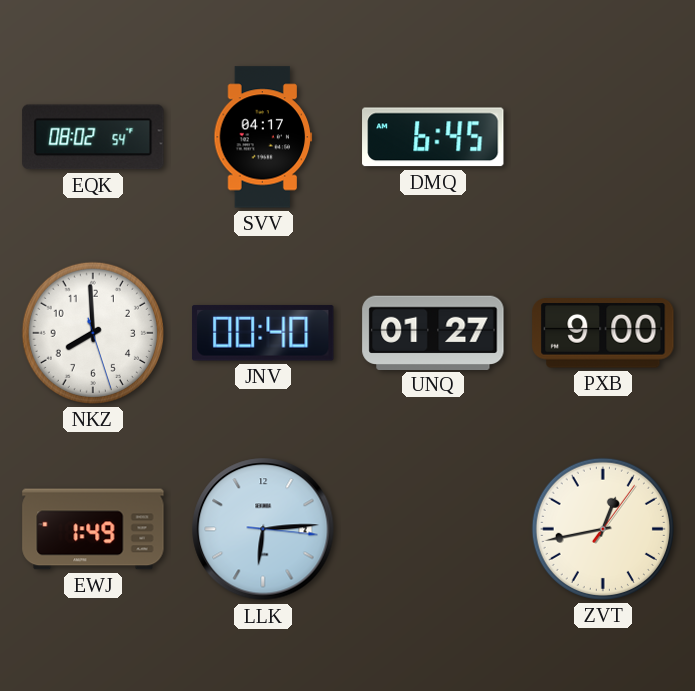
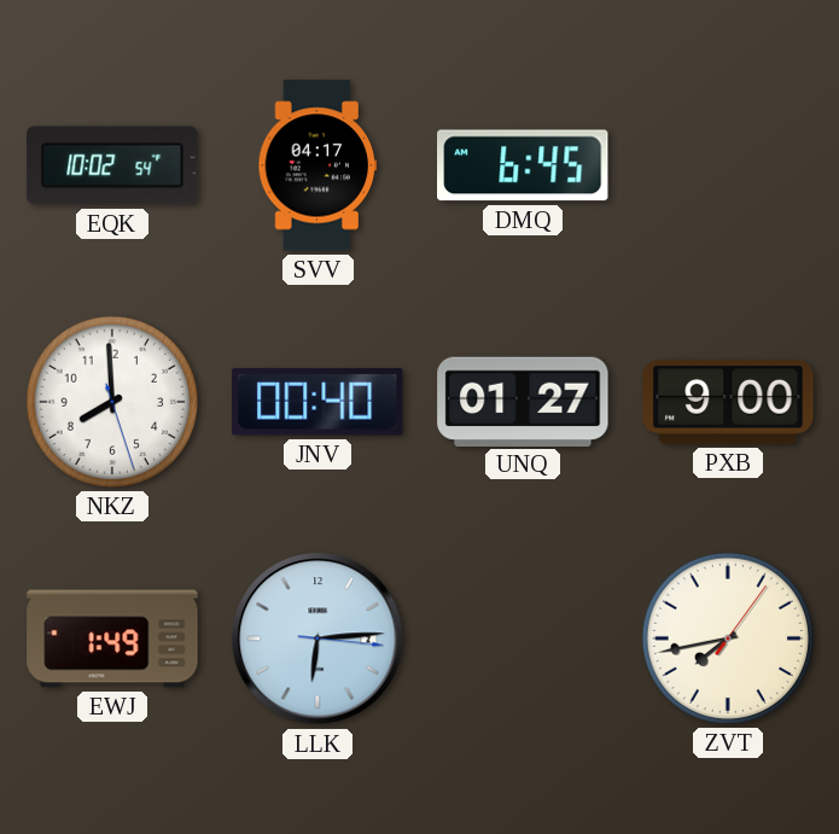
EQK: 08:02 -> 10:02
ZVT: 12:43 -> 7:43
